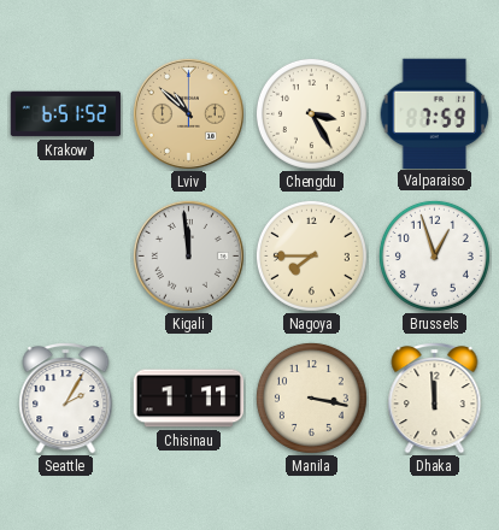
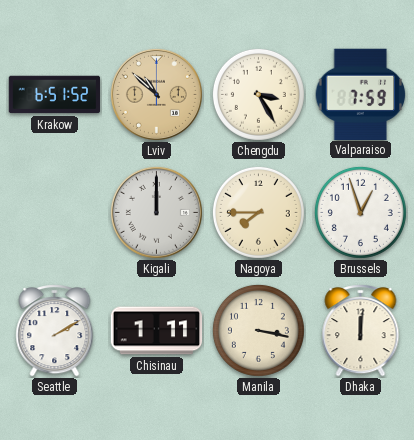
Kigali: 11:59 -> 12:00
Seattle: 2:05 -> 2:10
Dhaka: 11:59 -> 12:01
